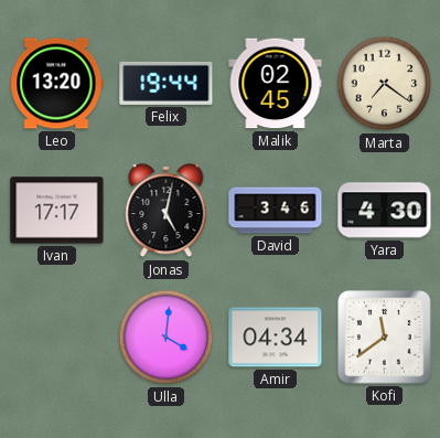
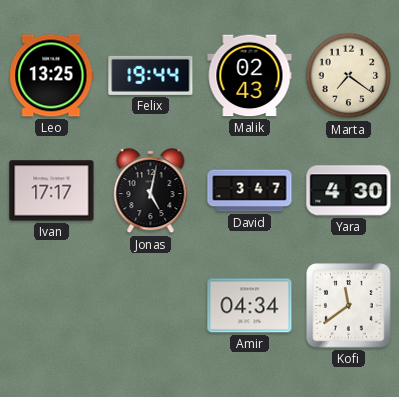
Leo: 13:20 -> 13:25
Malik: 02:45 -> 02:43
David: 3:46 -> 3:47
Ulla: 4:01 -> none
